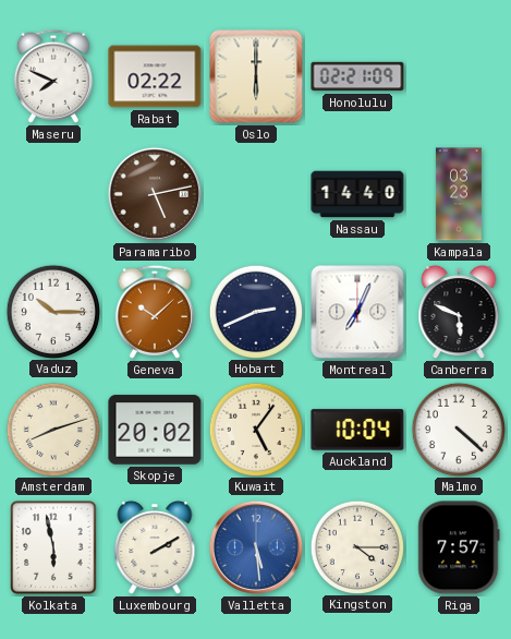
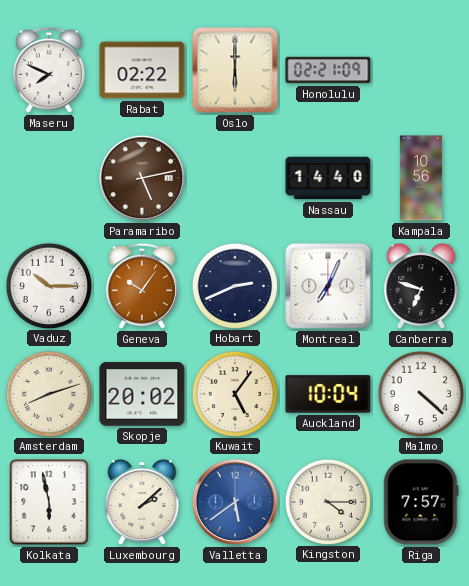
Kampala: 03:23 -> 10:56
Geneva: 10:08 -> 10:06
Canberra: 5:49 -> 6:48
Luxembourg: 2:10 -> 2:08
Valletta: 5:29 -> 5:39
